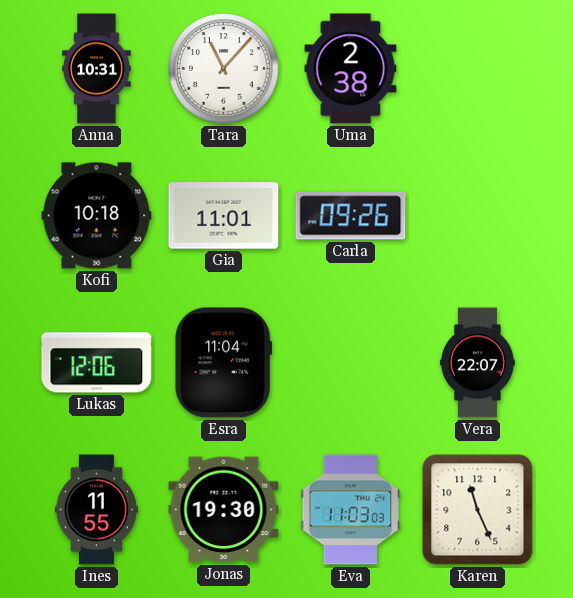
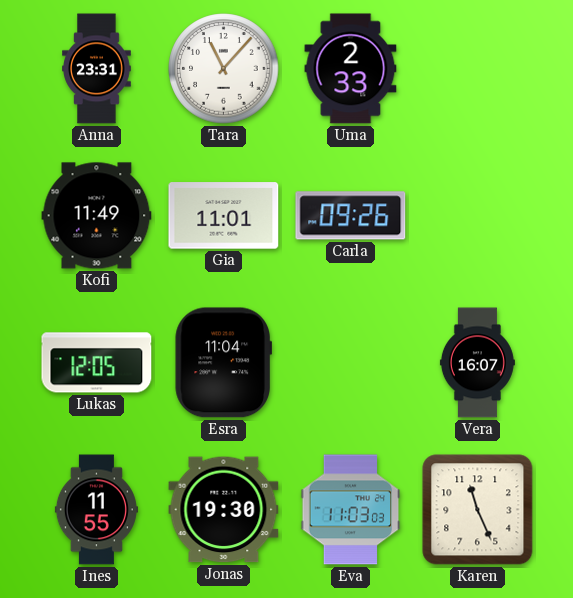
Anna: 10:31 -> 23:31
Uma: 2:38 -> 2:33
Kofi: 10:18 -> 11:49
Lukas: 12:06 -> 12:05
Vera: 22:07 -> 16:07
